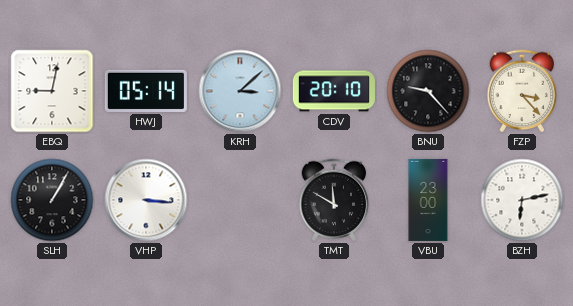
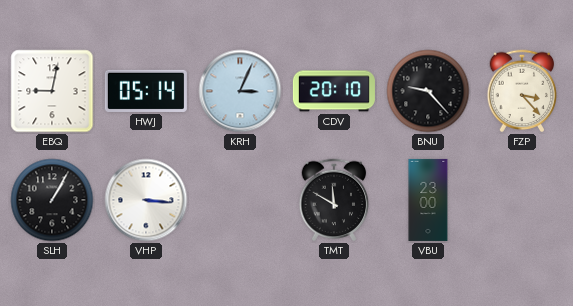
KRH: 3:08 -> 3:04
BZH: 6:13 -> none
